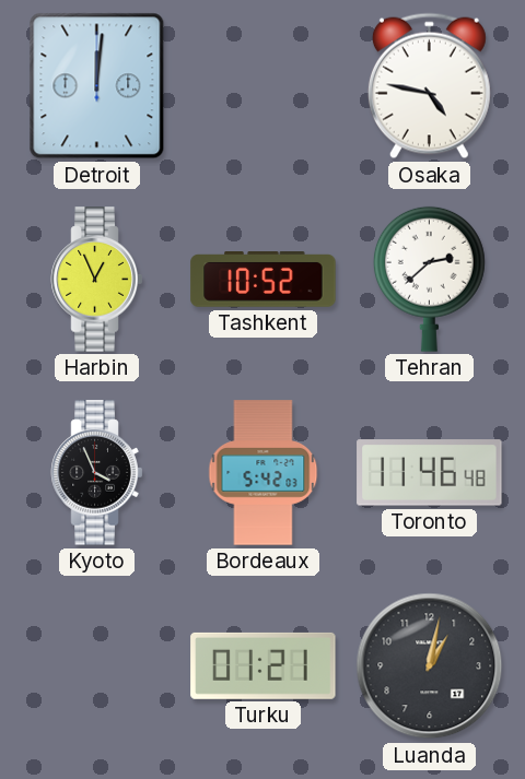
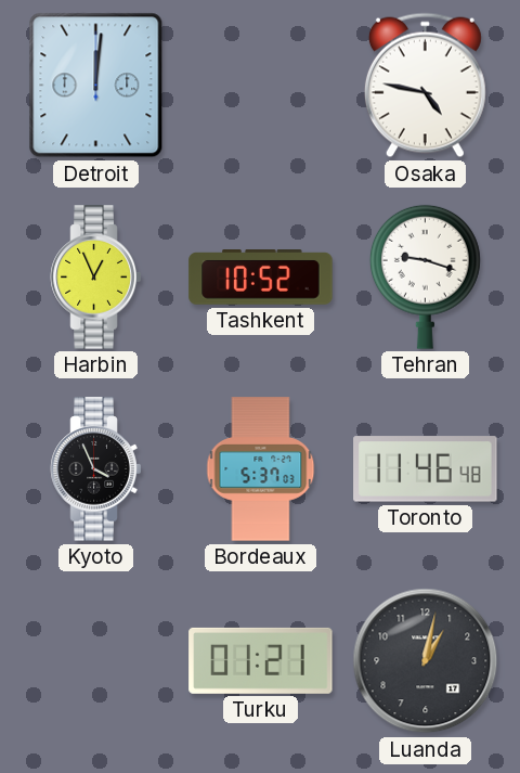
Tehran: 2:38 -> 9:18
Bordeaux: 5:42 -> 5:37
